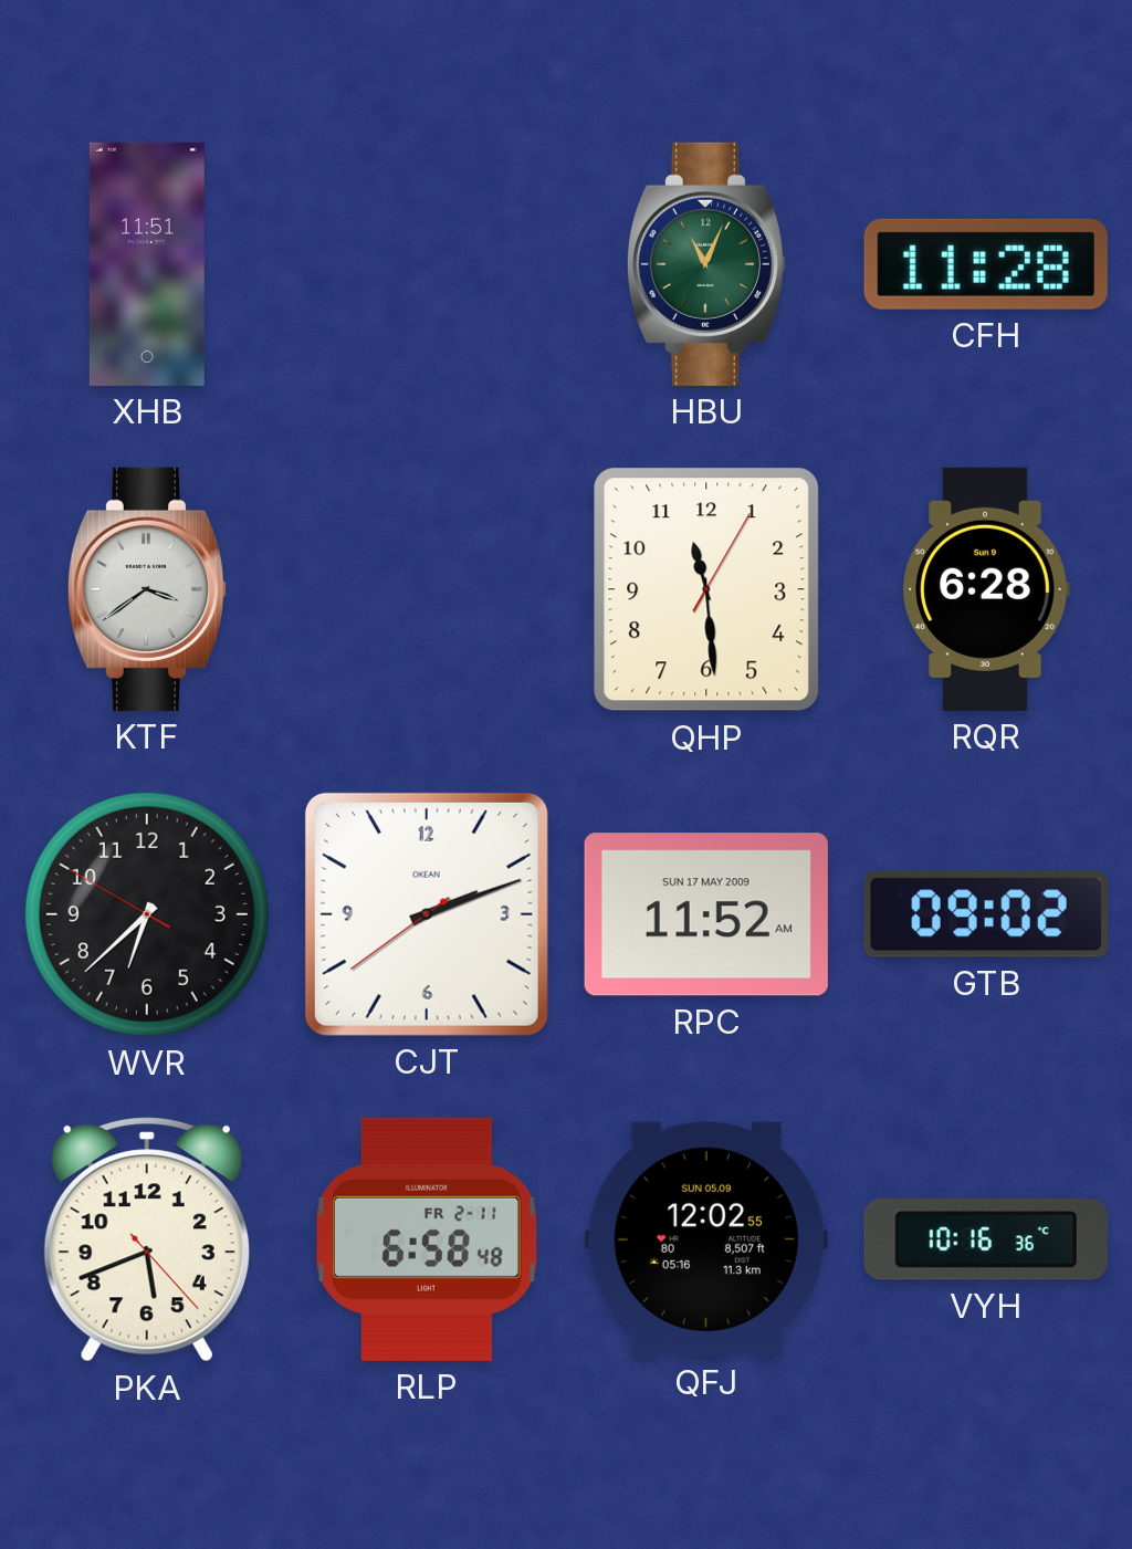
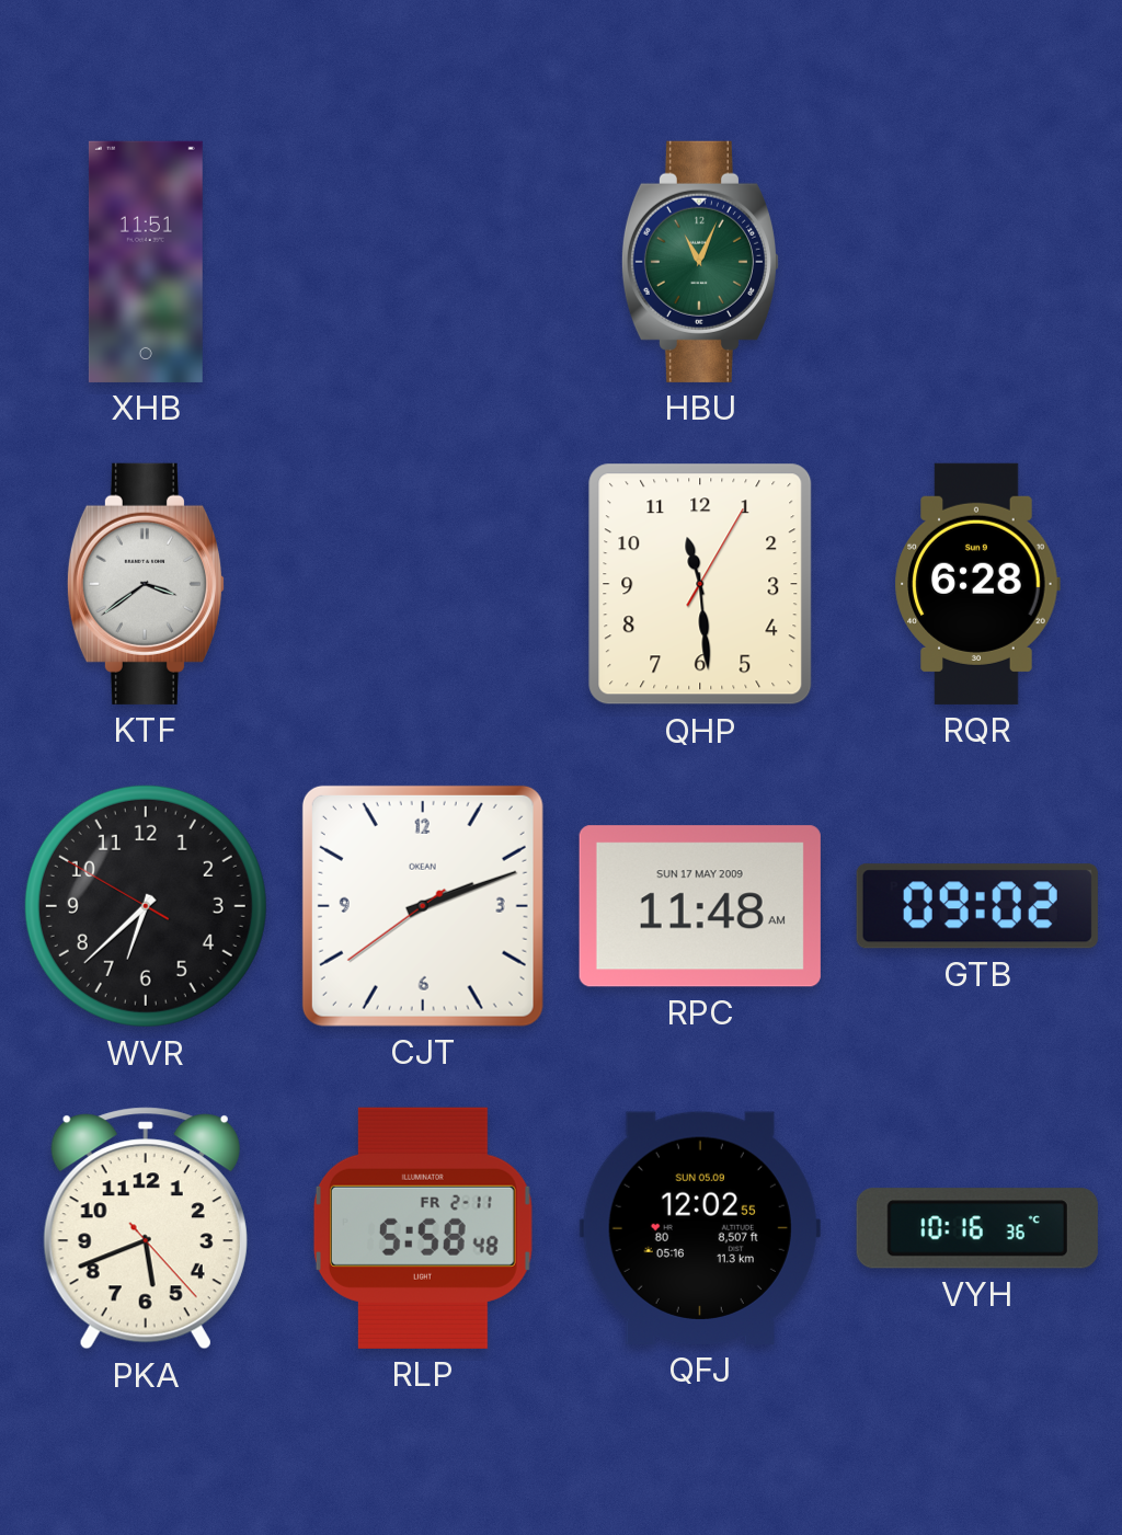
CFH: 11:28 -> none
RPC: 11:52 -> 11:48
RLP: 6:58 -> 5:58
